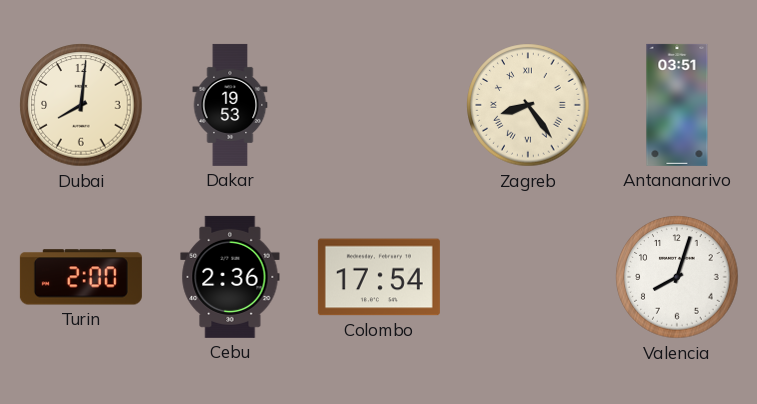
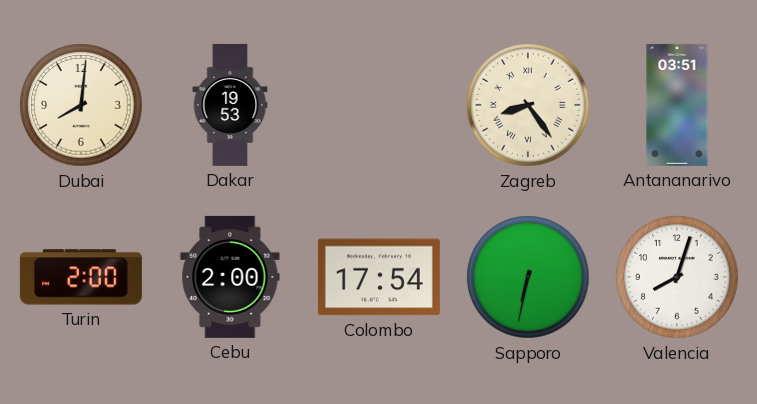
Cebu: 2:36 -> 2:00
Sapporo: none -> 6:32
